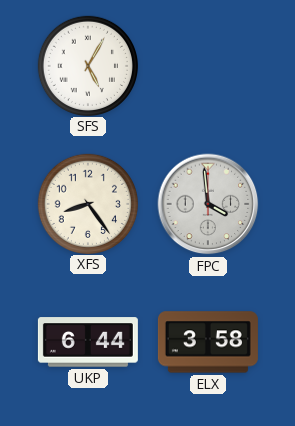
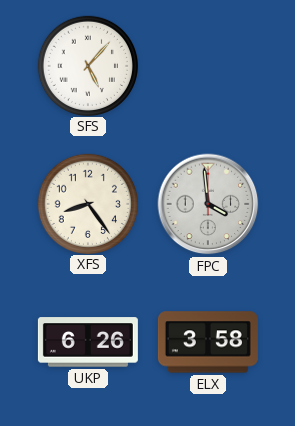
SFS: 5:05 -> 5:07
UKP: 6:44 -> 6:26
